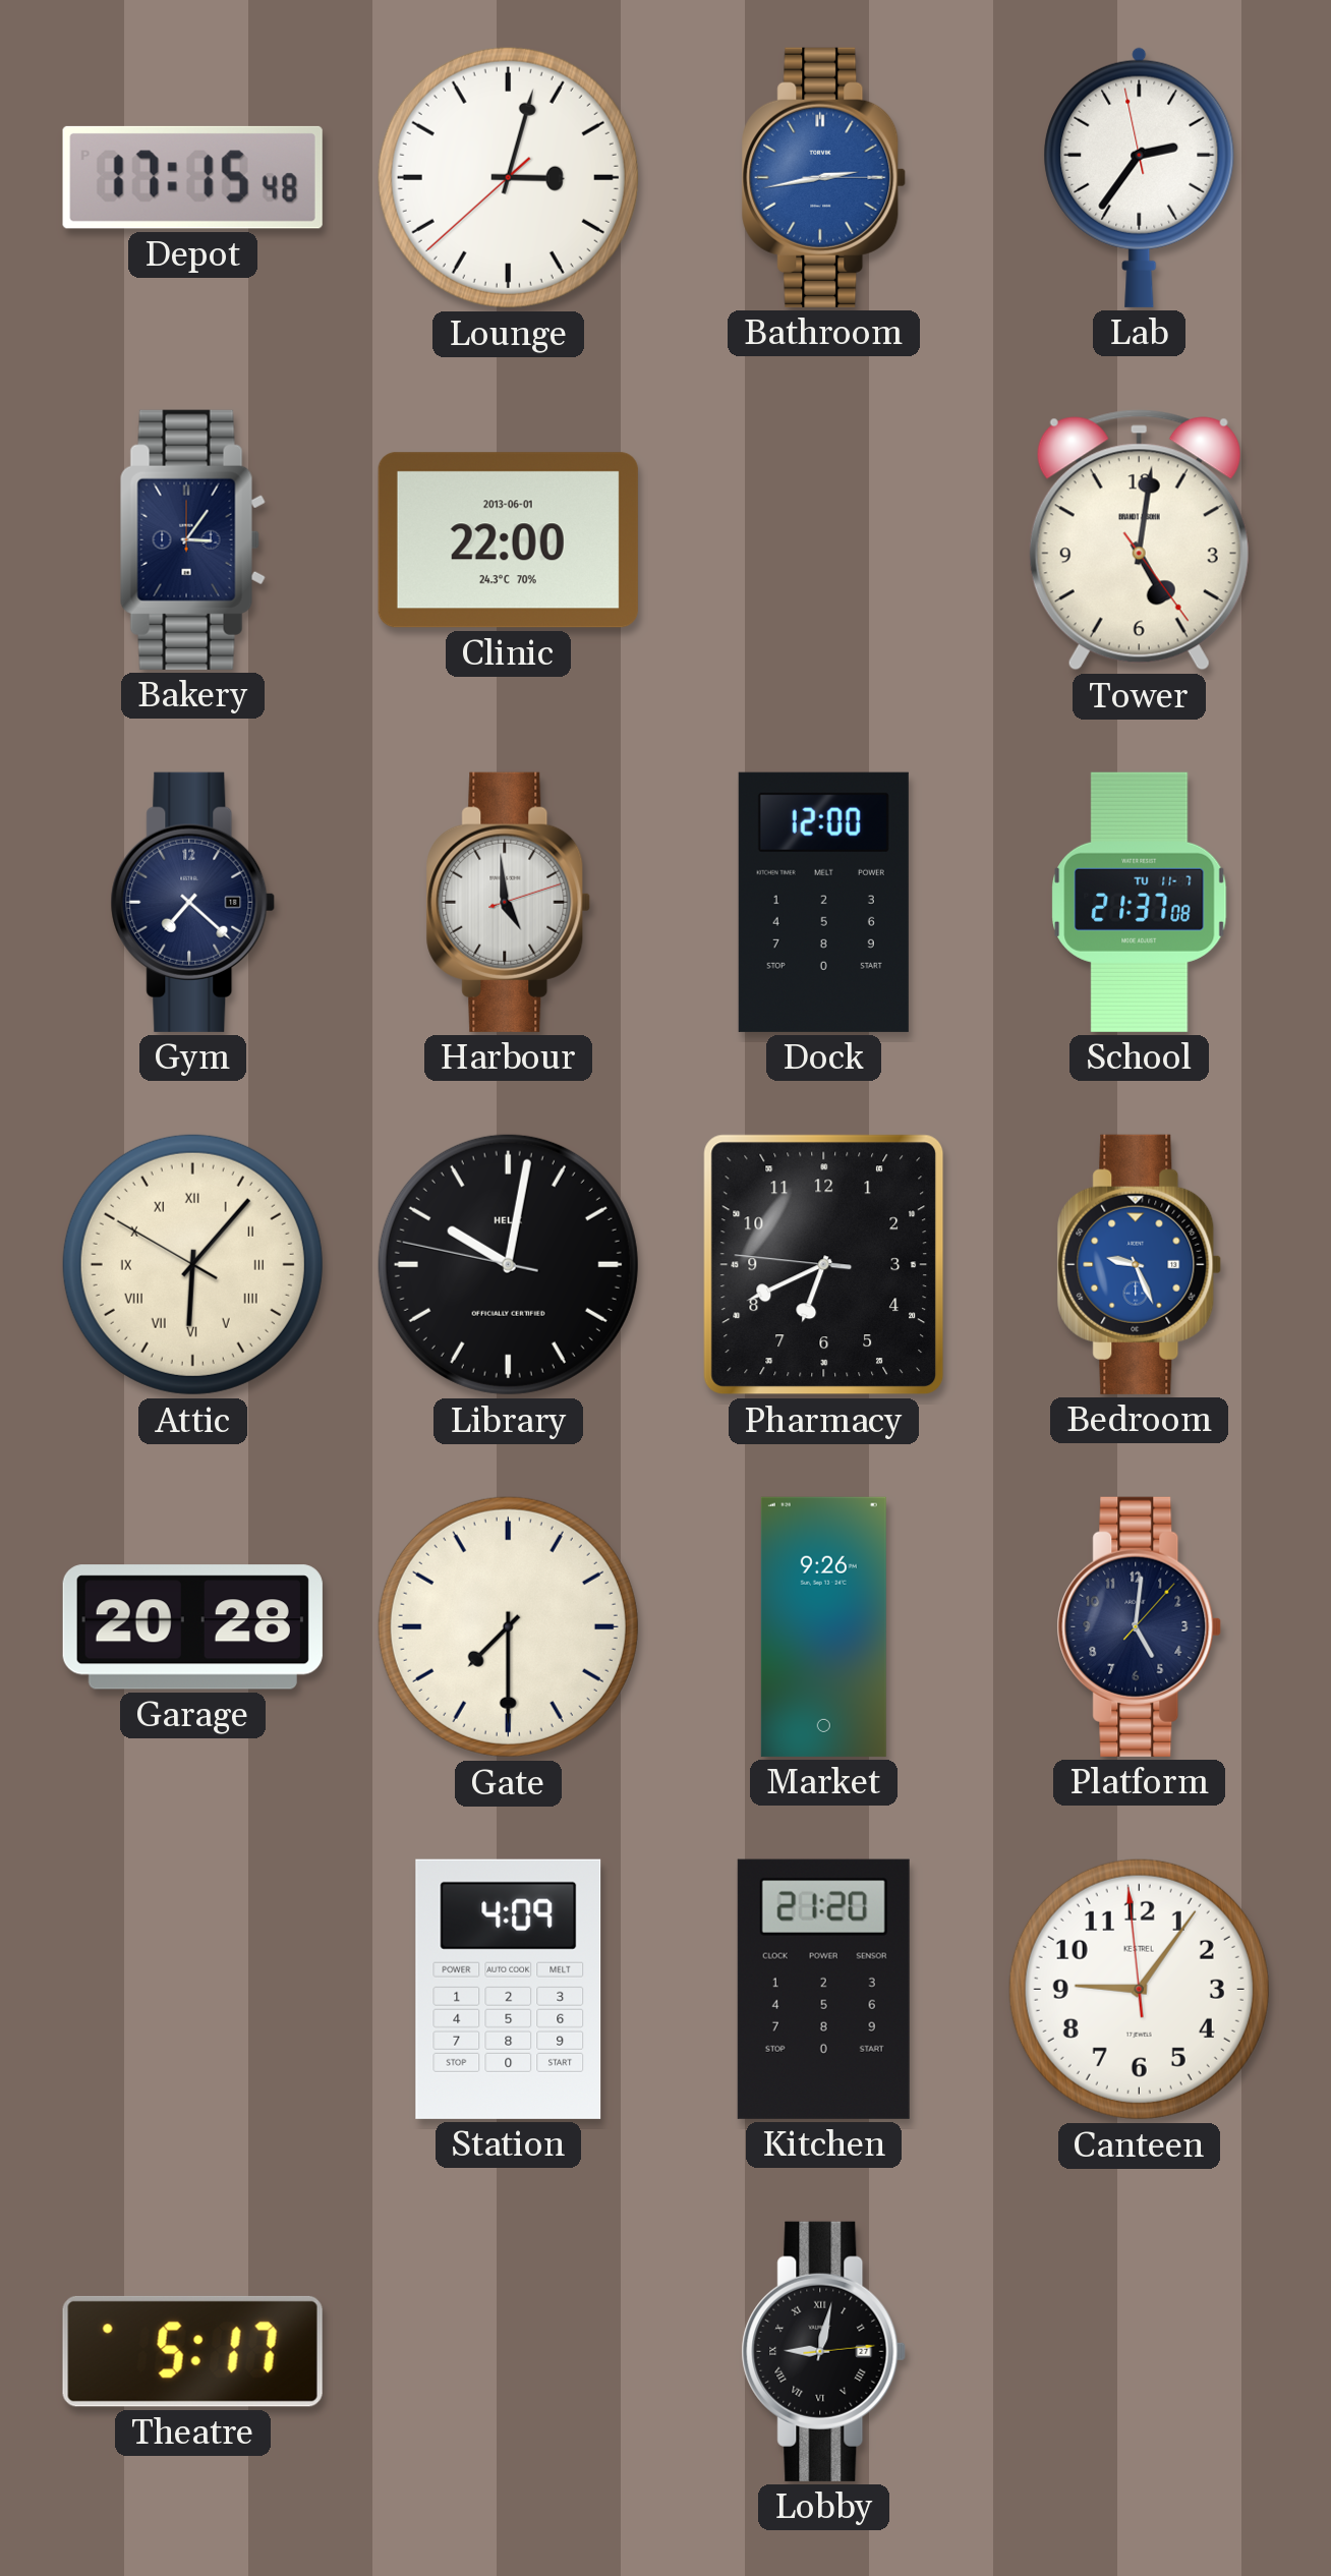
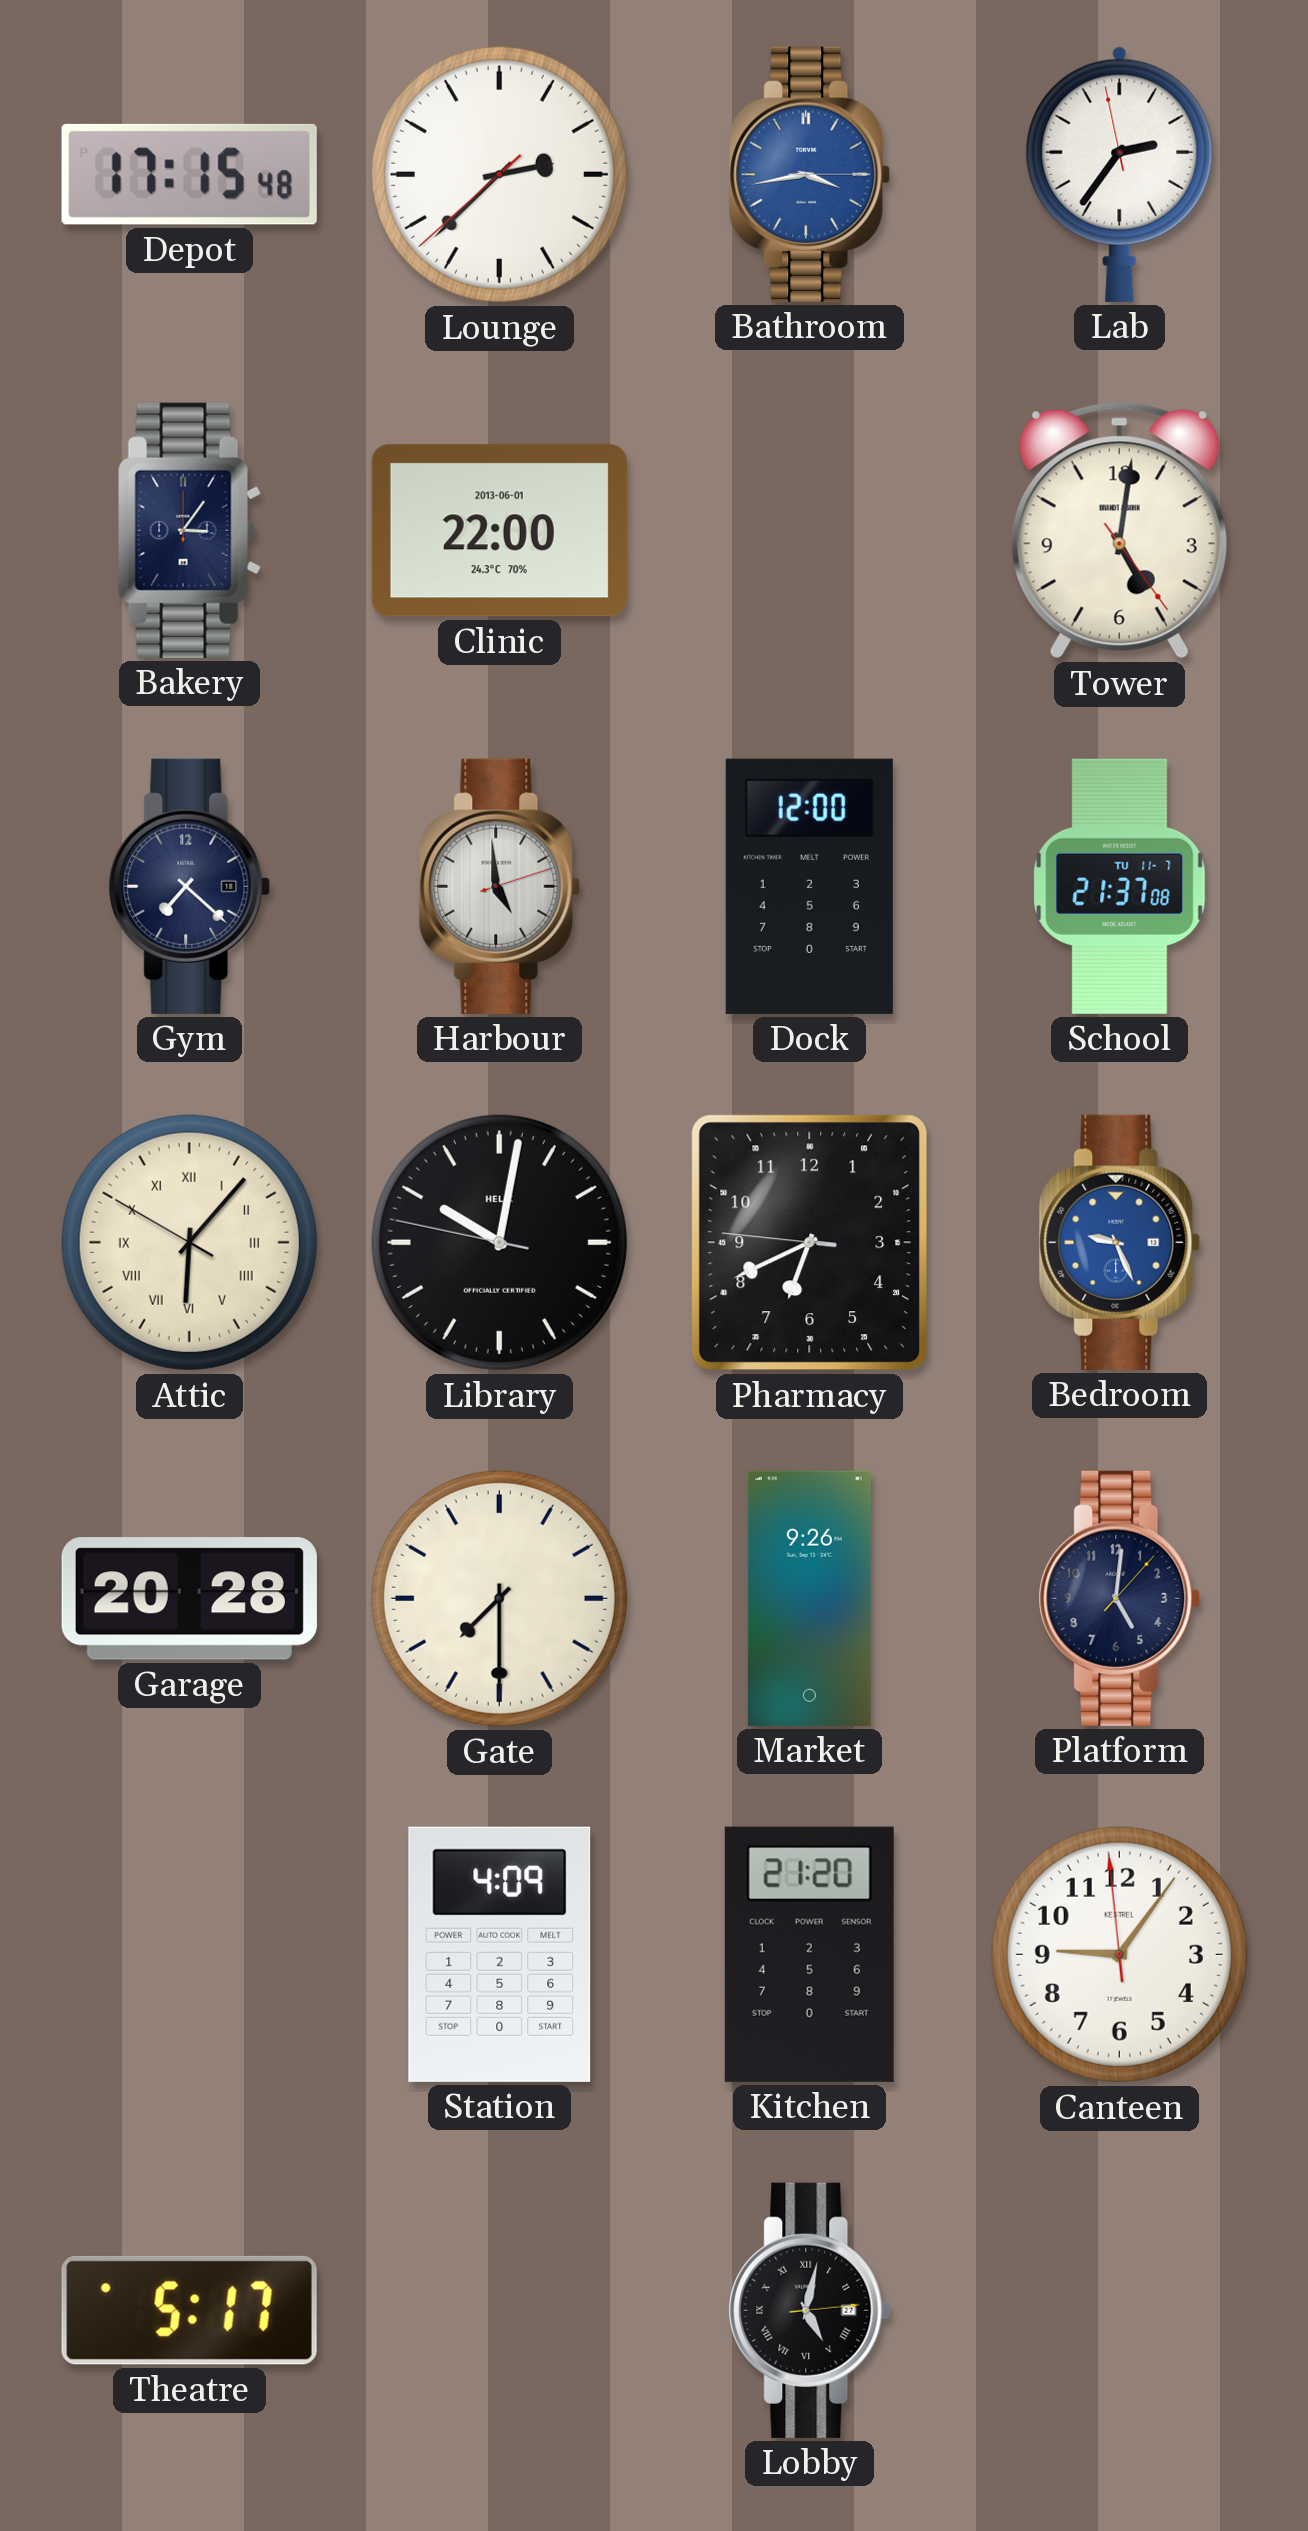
Lounge: 3:02 -> 2:37
Bathroom: 2:43 -> 3:43
Lobby: 9:02 -> 5:02
